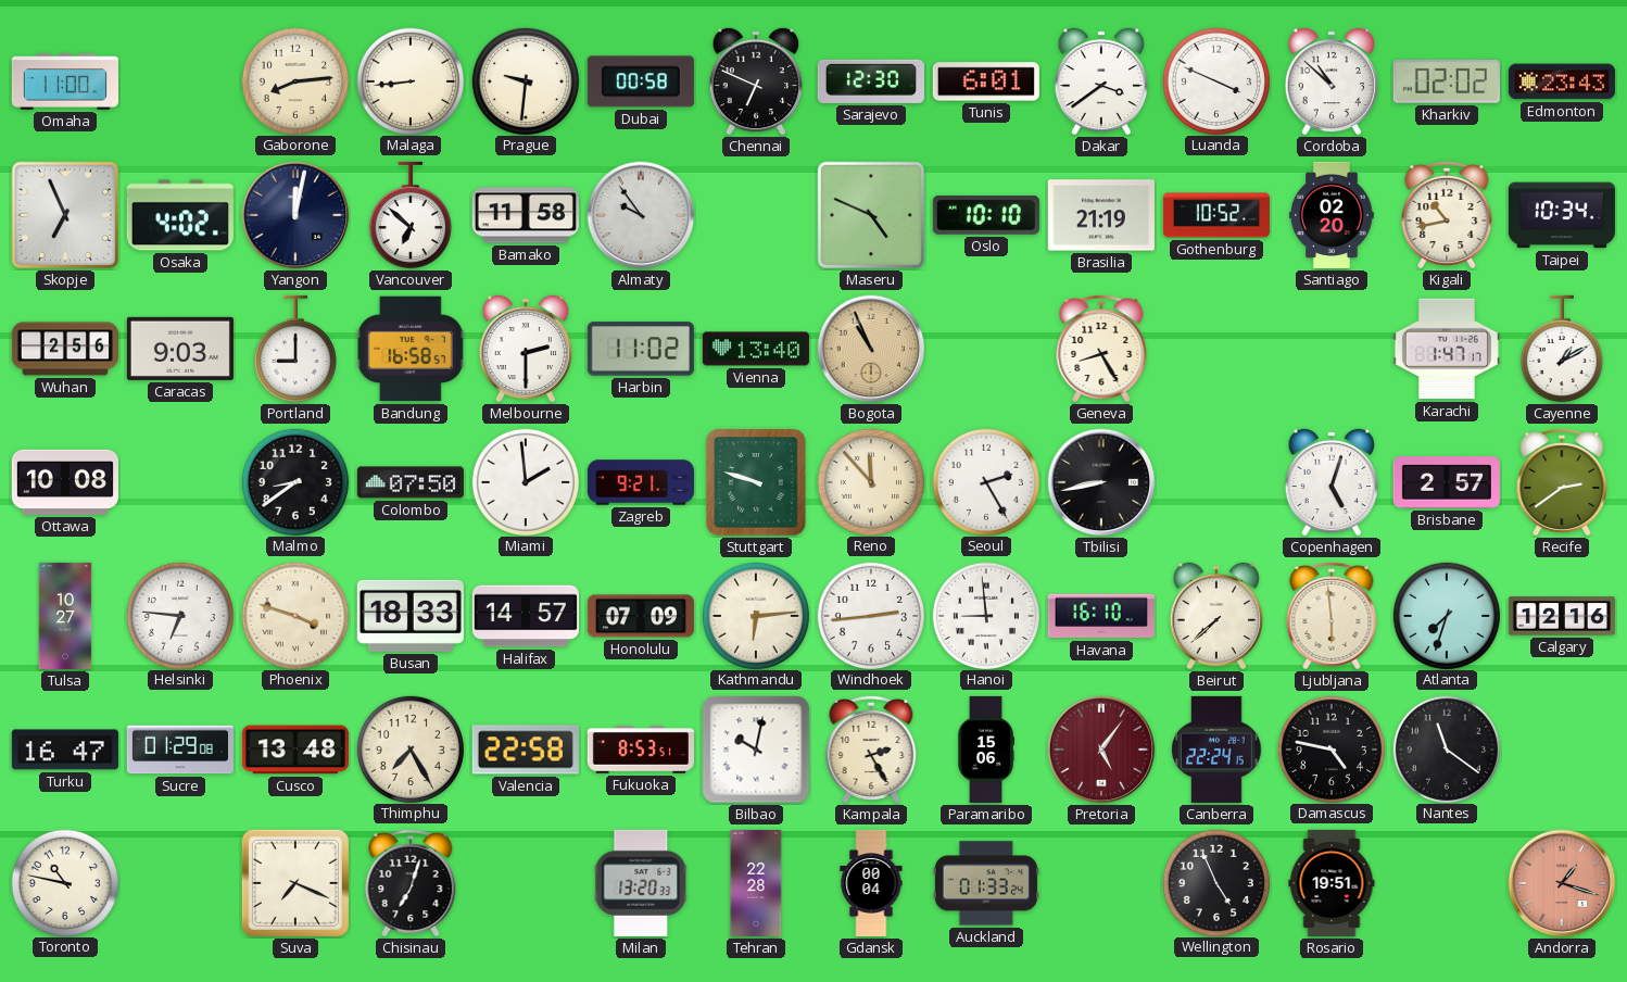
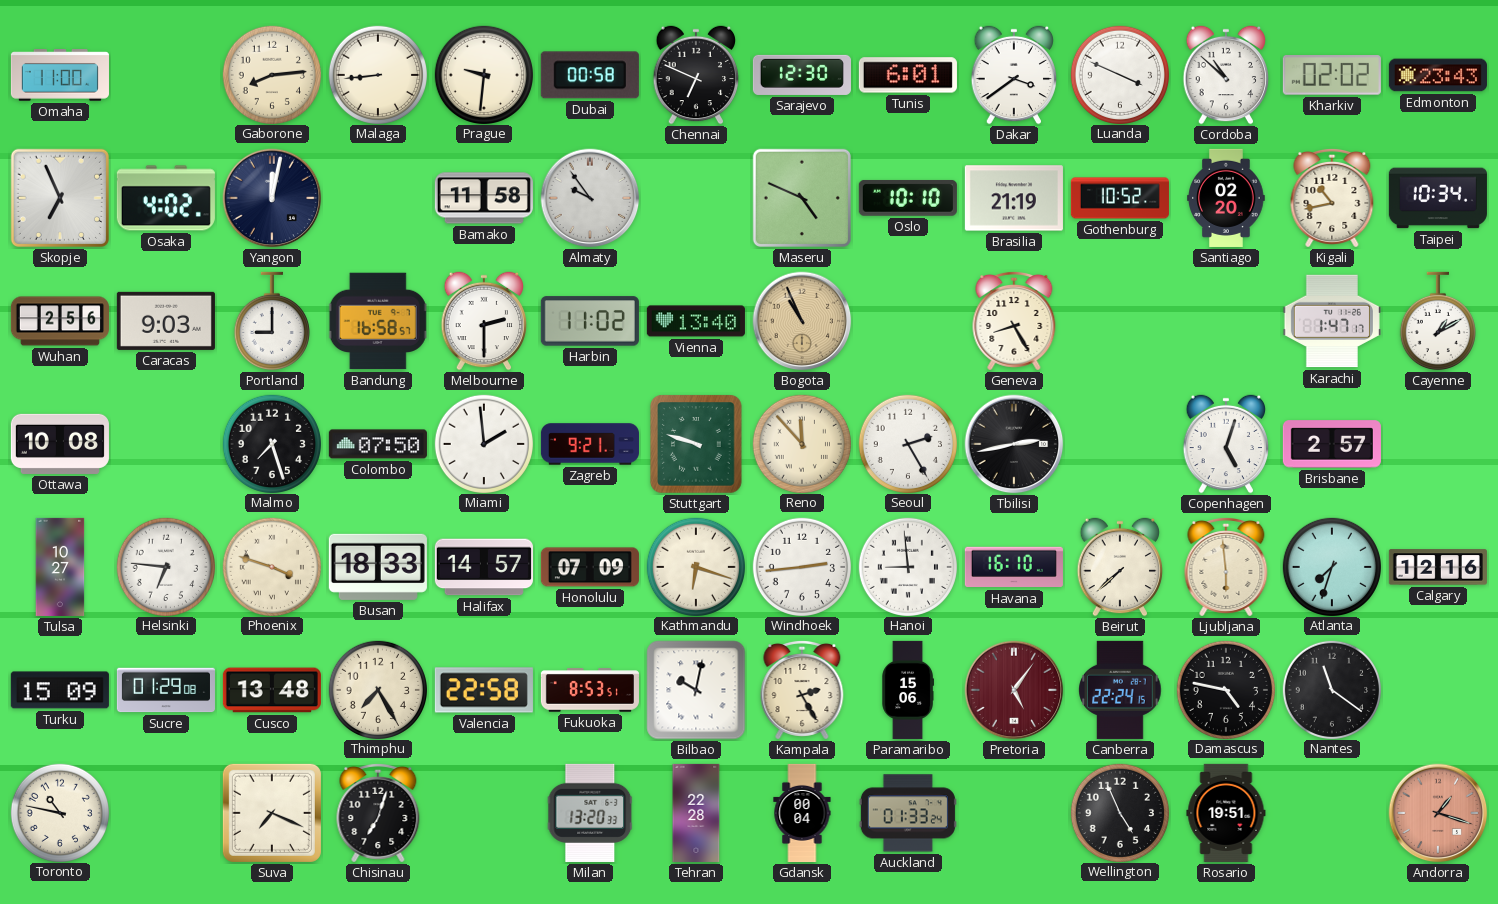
Vancouver: 6:52 -> none
Malmo: 8:39 -> 7:27
Tbilisi: 8:43 -> 2:43
Recife: 2:39 -> none
Kathmandu: 6:14 -> 6:18
Turku: 16:47 -> 15:09
